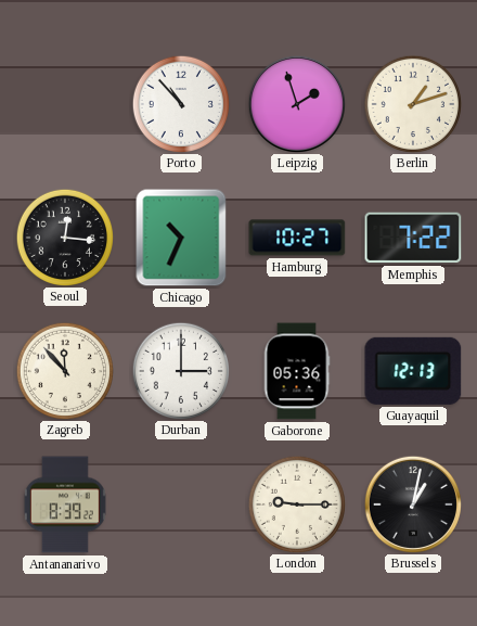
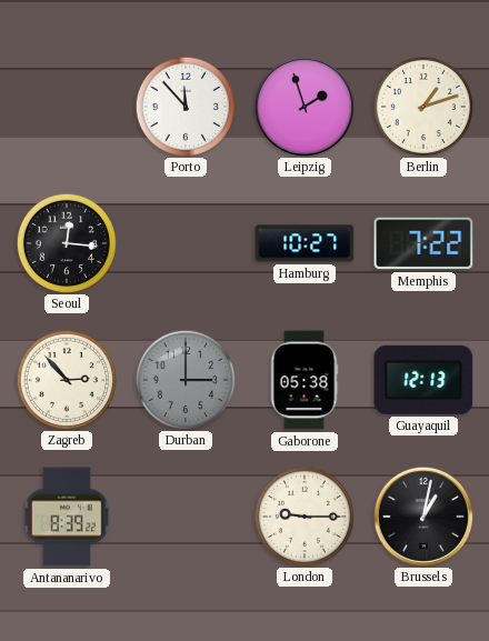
Porto: 10:53 -> 11:53
Chicago: 10:34 -> none
Zagreb: 11:53 -> 2:53
Durban dial: white -> grey
Gaborone: 05:36 -> 05:38
